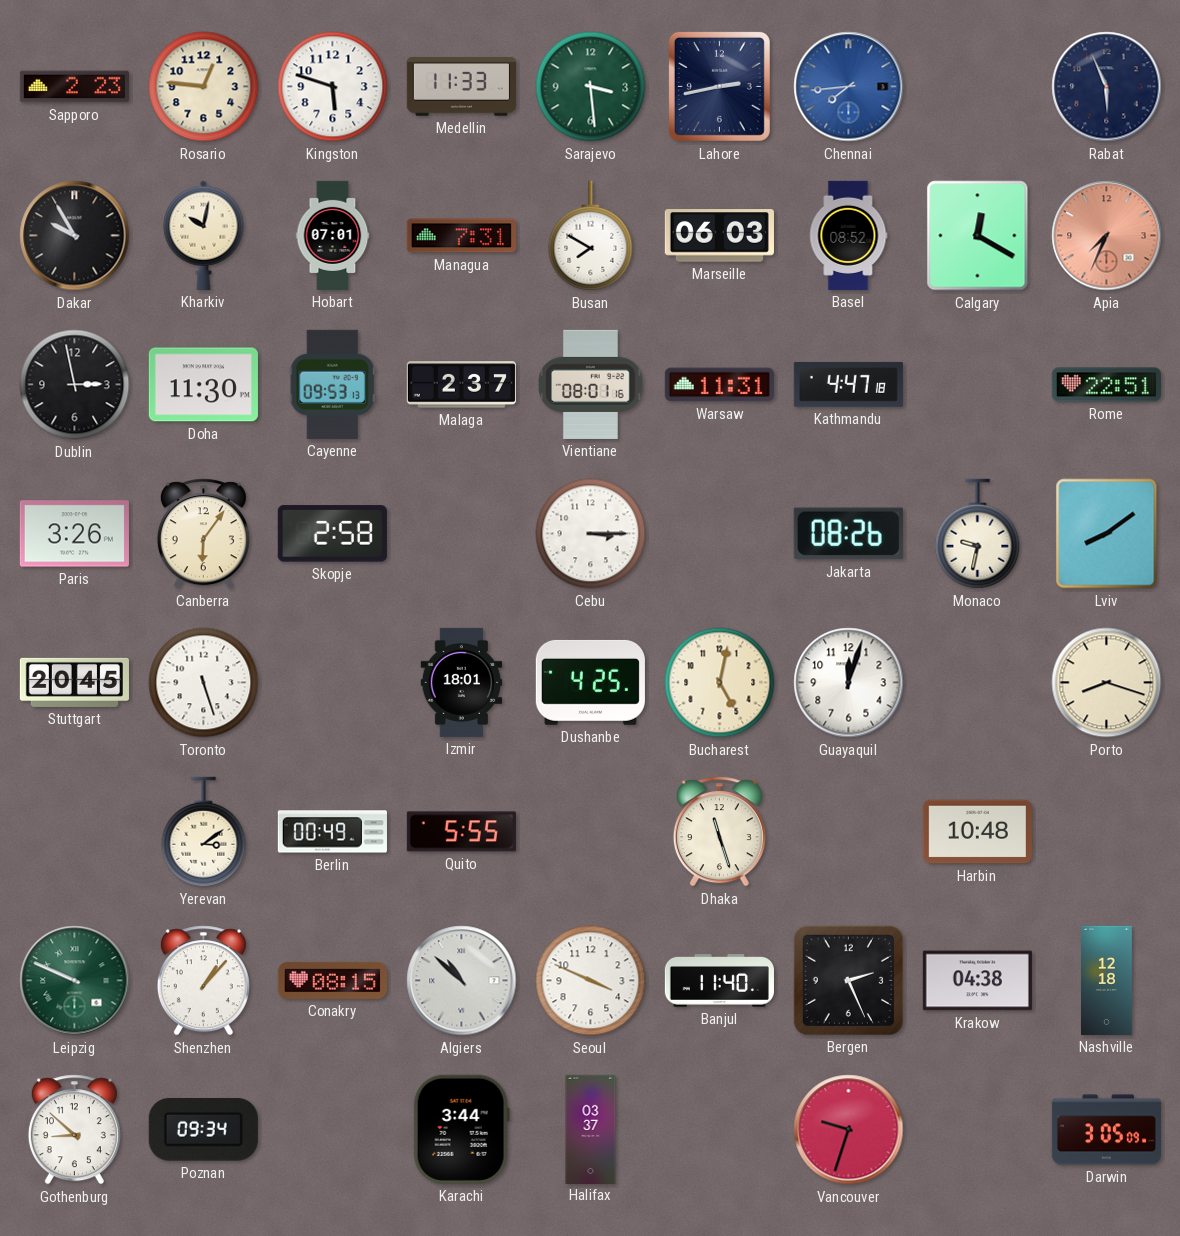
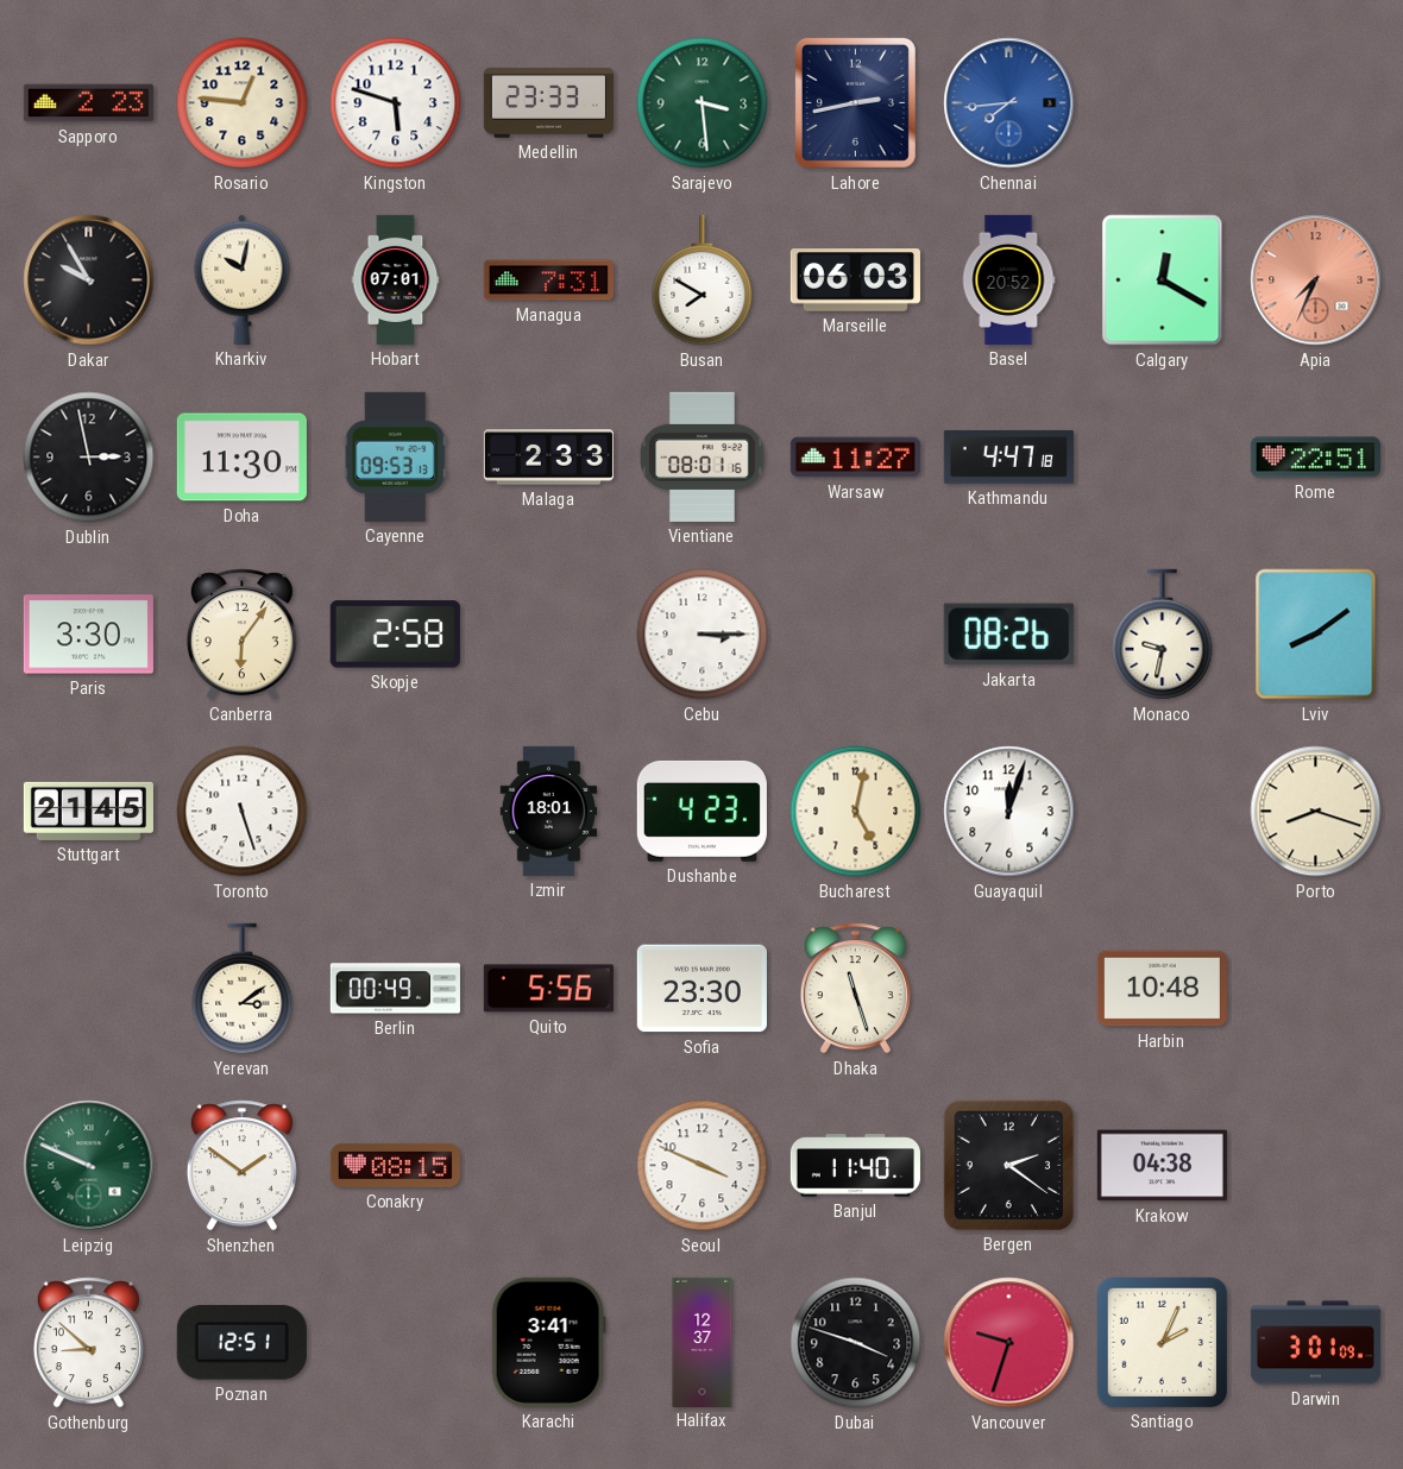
Medellin: 11:33 -> 23:33
Rabat: 5:56 -> none
Basel: 08:52 -> 20:52
Malaga: 2:37 -> 2:33
Warsaw: 11:31 -> 11:27
Paris: 3:26 -> 3:30
Stuttgart: 20:45 -> 21:45
Dushanbe: 4:25 -> 4:23
Quito: 5:55 -> 5:56
Sofia: none -> 23:30
Shenzhen: 1:07 -> 1:51
Algiers: 10:52 -> none
Bergen: 2:26 -> 2:21
Nashville: 12:18 -> none
Poznan: 09:34 -> 12:51
Karachi: 3:44 -> 3:41
Halifax: 03:37 -> 12:37
Dubai: none -> 3:48
Santiago: none -> 2:04
Darwin: 3:05 -> 3:01
